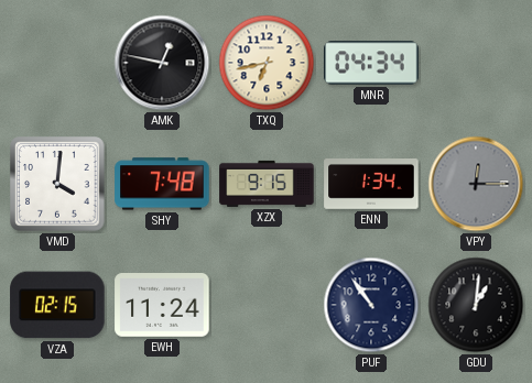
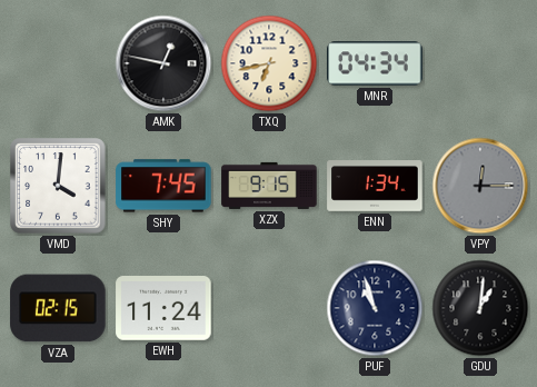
SHY: 7:48 -> 7:45
PUF: 10:54 -> 10:57
